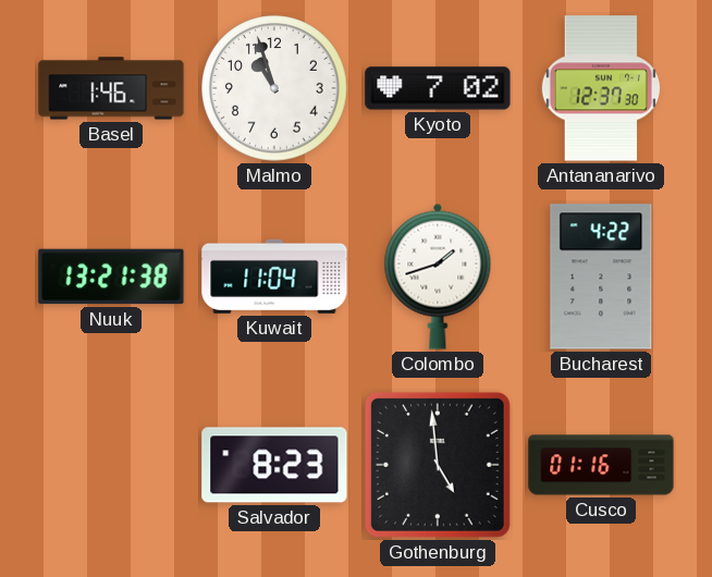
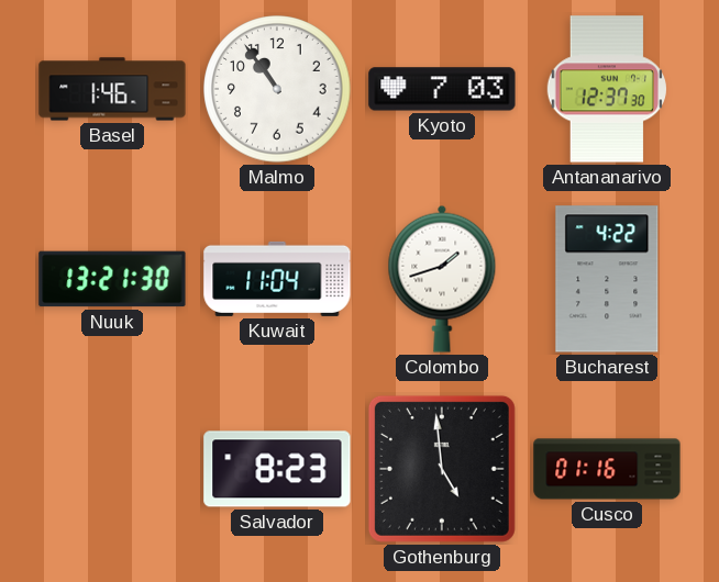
Malmo: 10:57 -> 10:54
Kyoto: 7:02 -> 7:03
Nuuk: 13:21:38 -> 13:21:30
